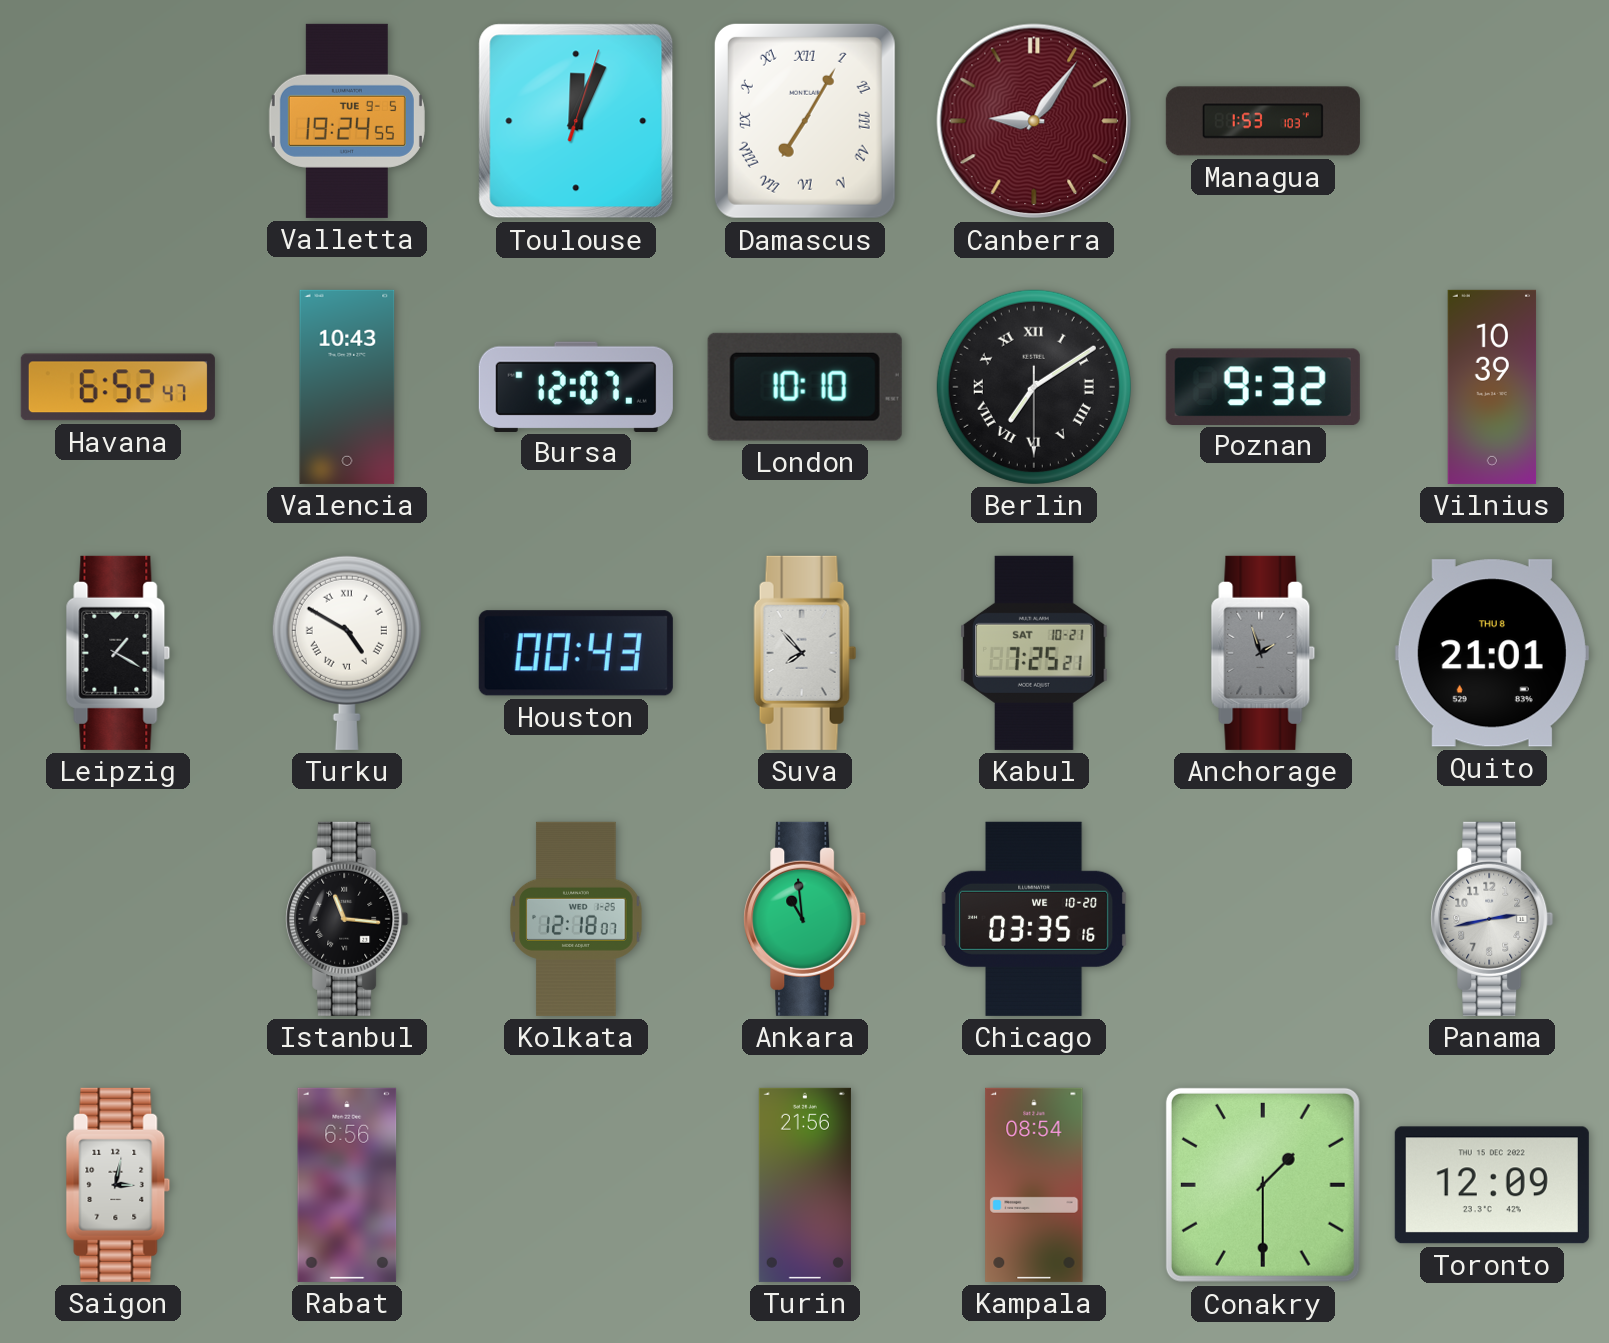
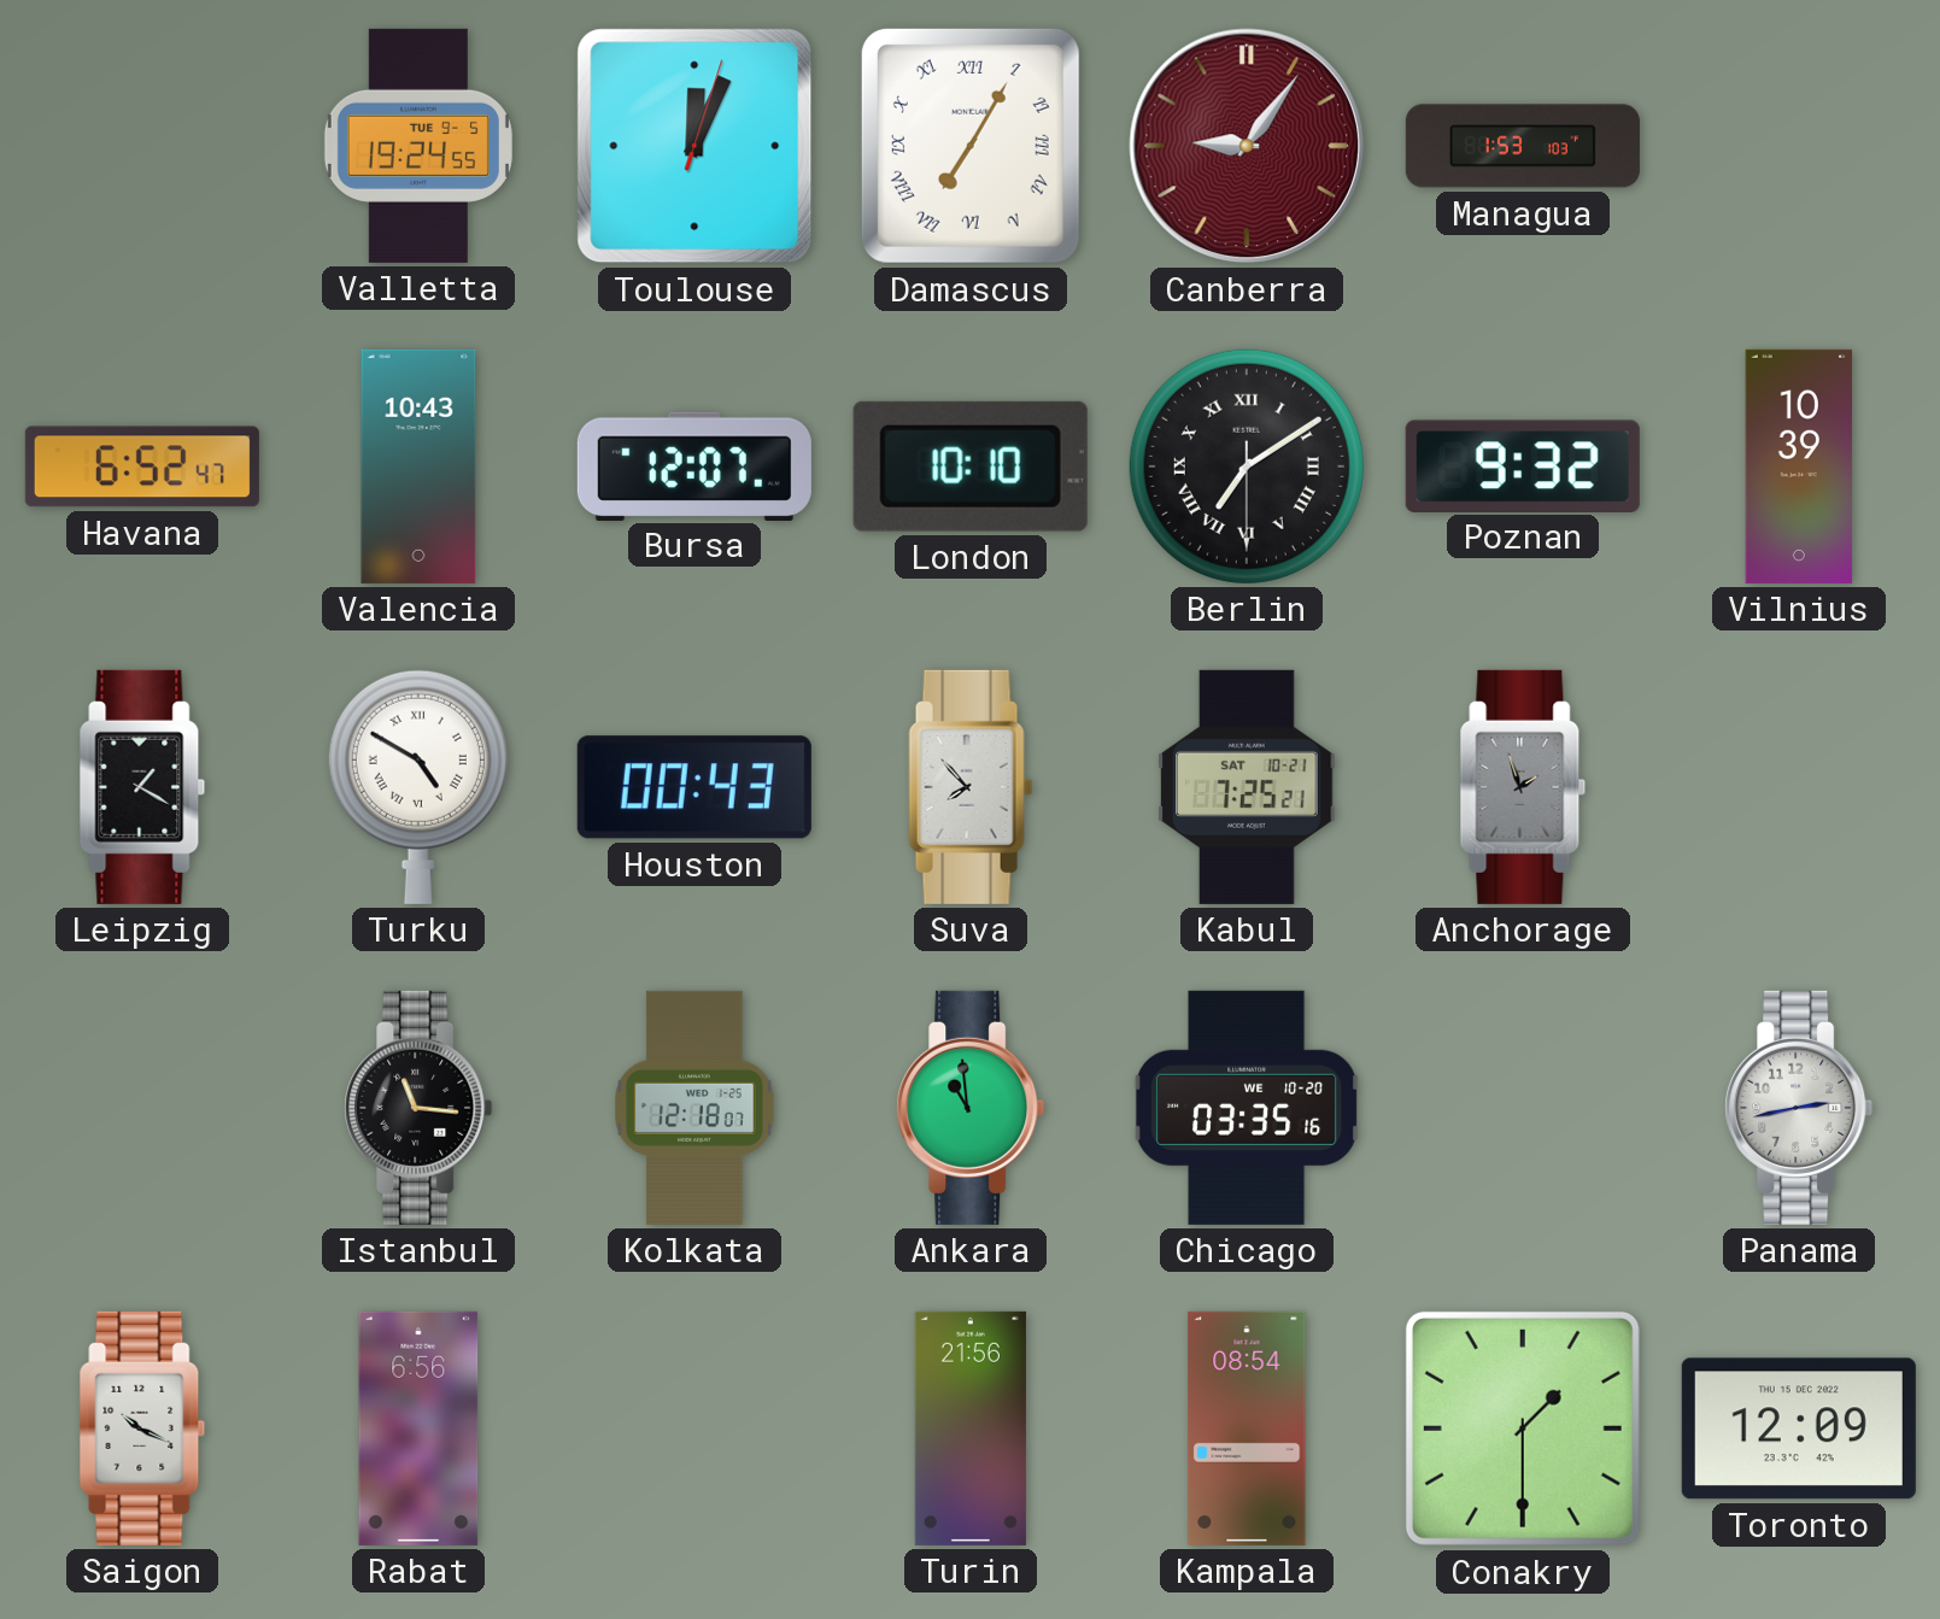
Quito: 21:01 -> none
Saigon: 3:02 -> 10:19
